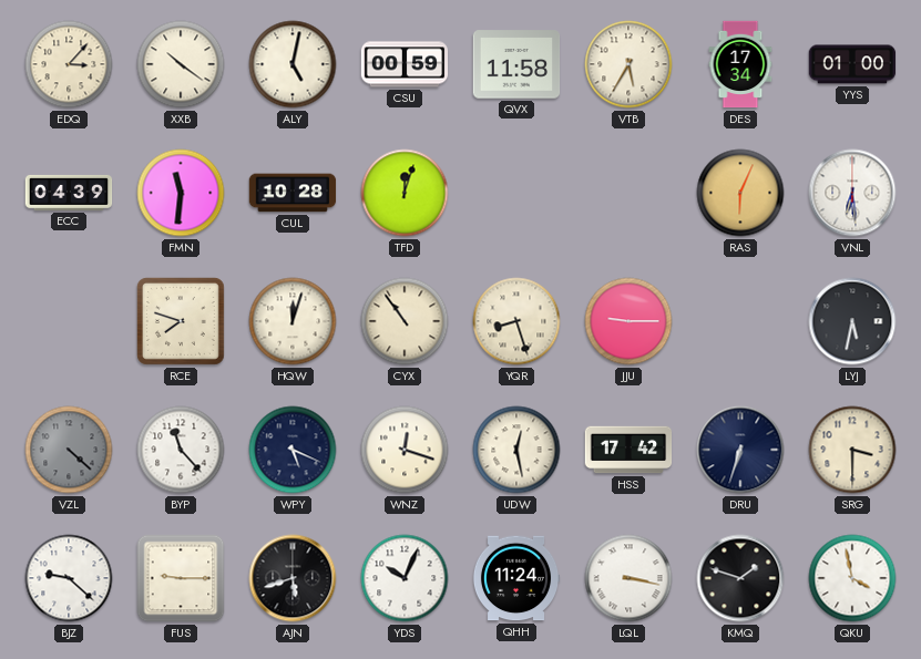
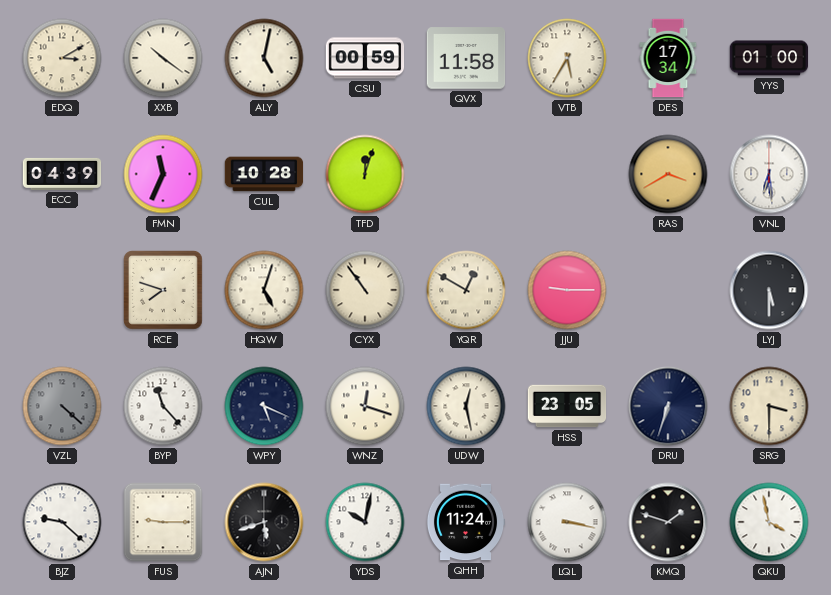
EDQ: 3:07 -> 3:10
FMN: 11:31 -> 11:34
RAS: 6:04 -> 3:40
HQW: 12:03 -> 5:03
YQR: 8:27 -> 12:50
LYJ: 5:32 -> 5:30
HSS: 17:42 -> 23:05
YDS: 10:04 -> 10:02
